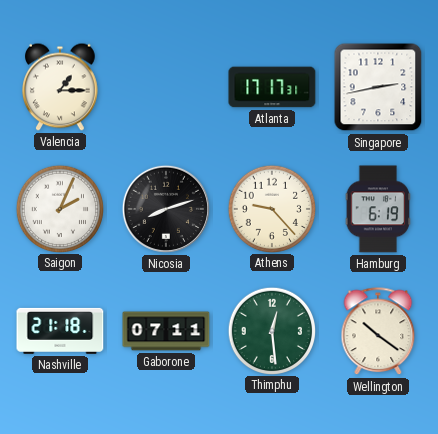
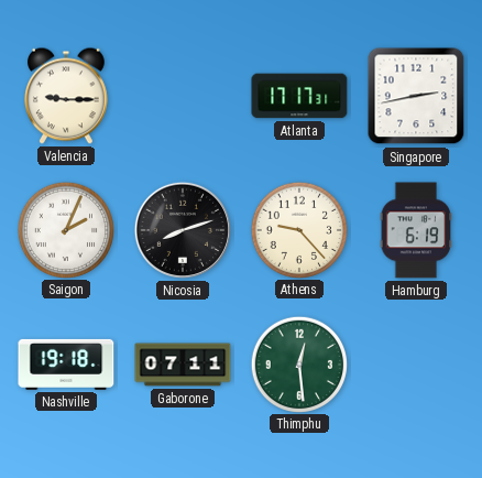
Valencia: 1:15 -> 9:15
Nashville: 21:18 -> 19:18
Wellington: 10:21 -> none
